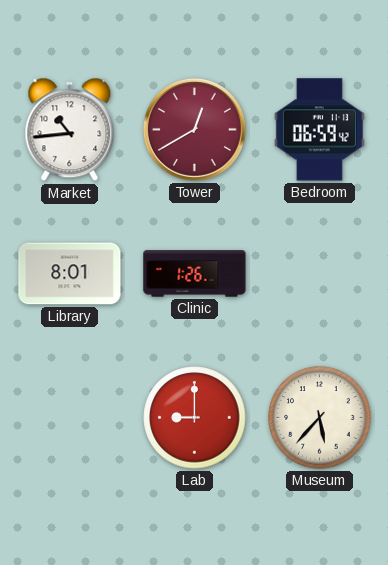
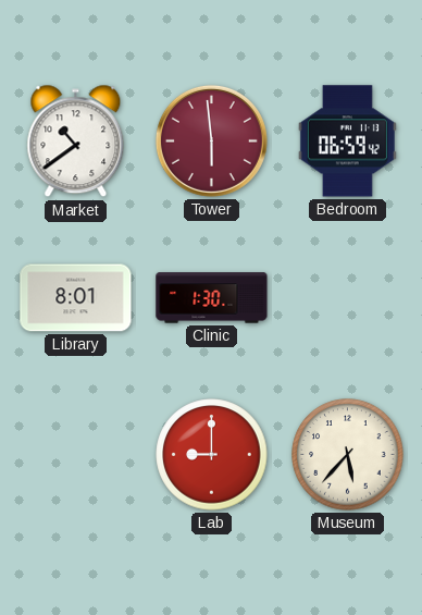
Market: 10:44 -> 10:39
Tower: 12:40 -> 5:59
Clinic: 1:26 -> 1:30
